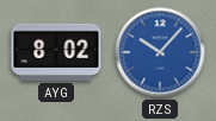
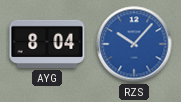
AYG: 8:02 -> 8:04
